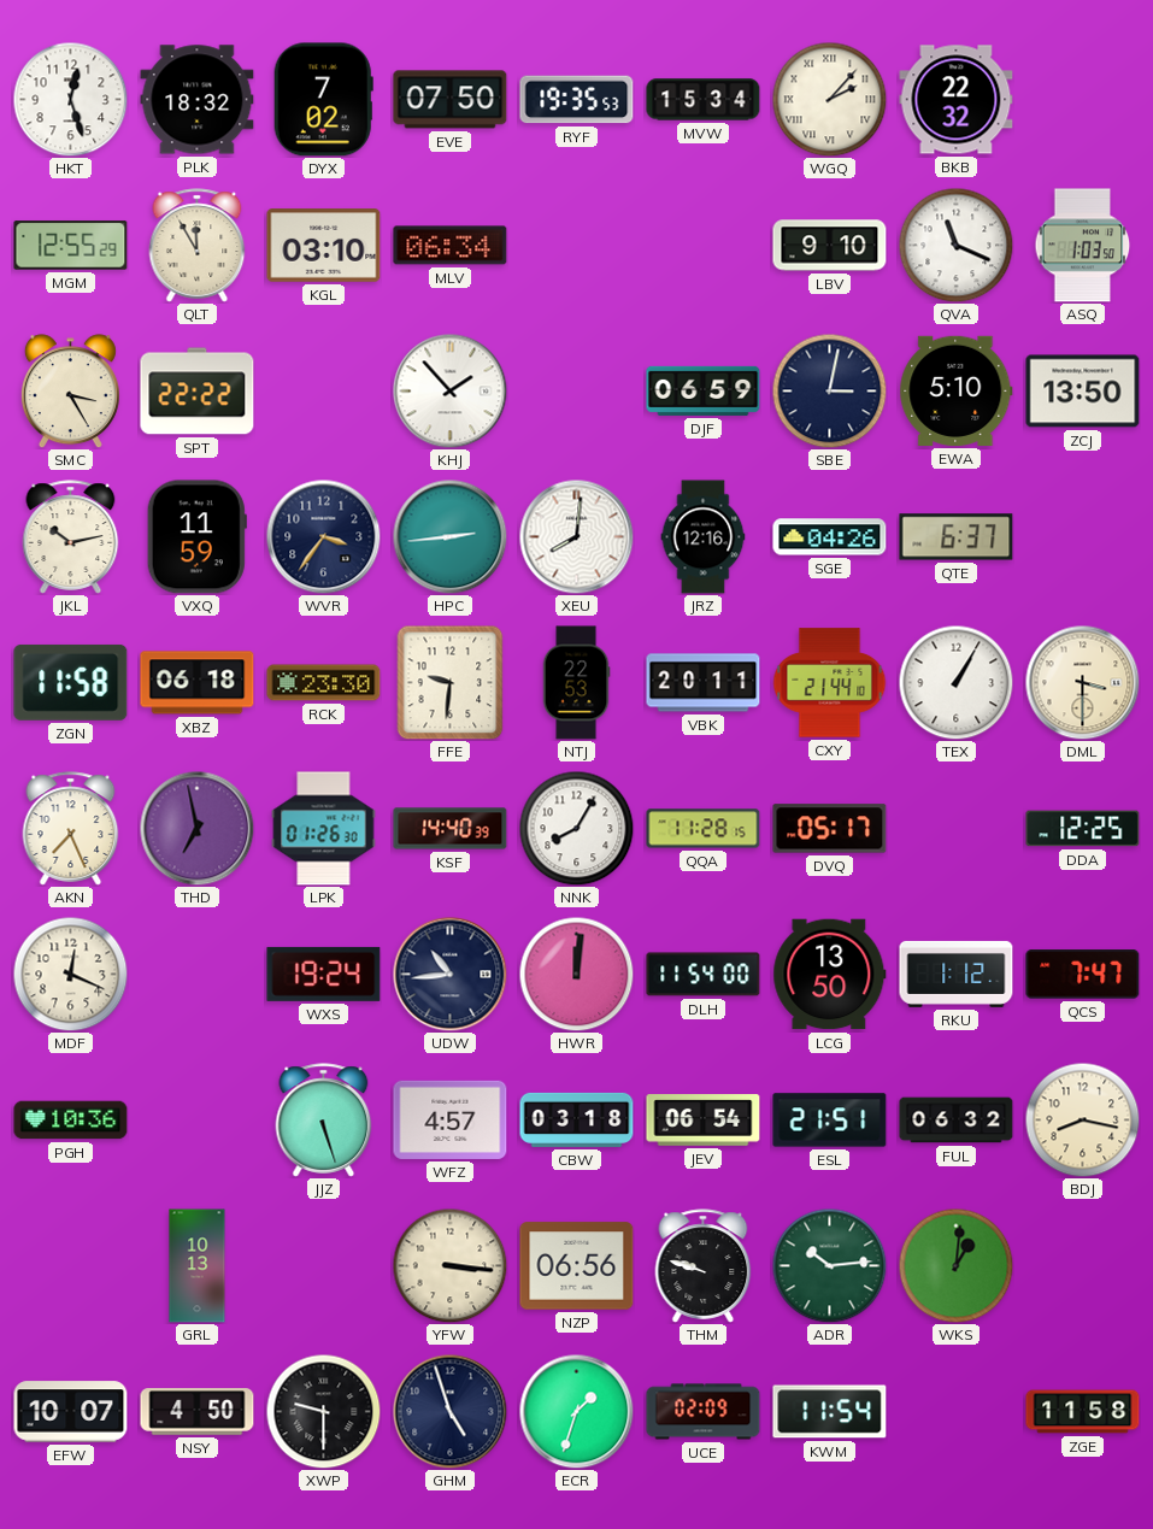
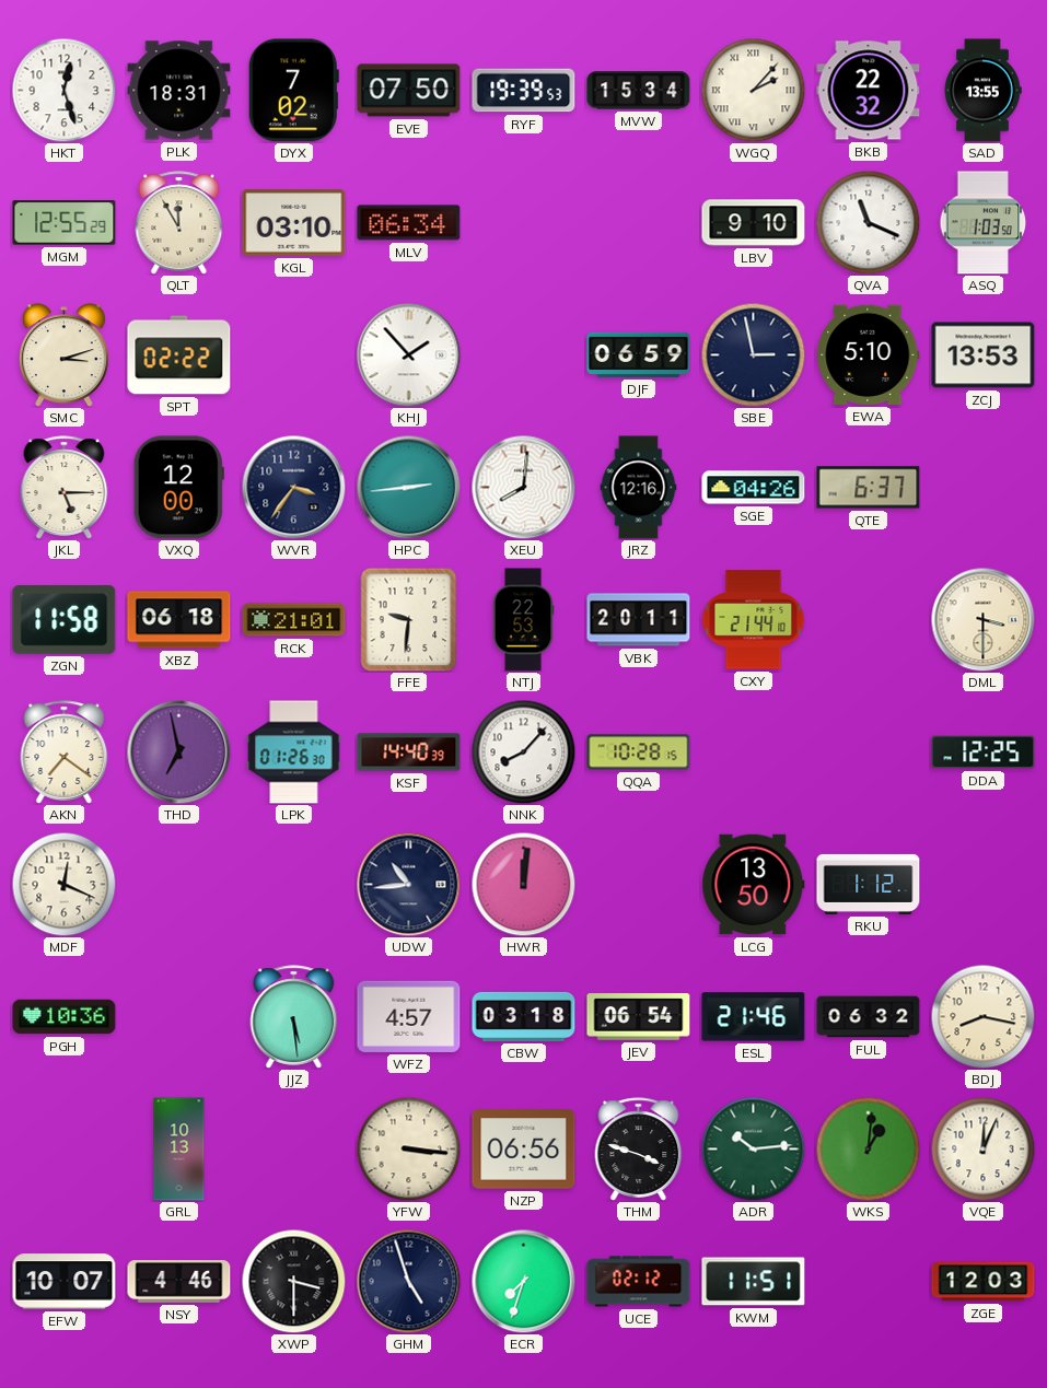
PLK: 18:32 -> 18:31
RYF: 19:35 -> 19:39
SAD: none -> 13:55
SMC: 3:25 -> 3:12
SPT: 22:22 -> 02:22
SBE: 3:02 -> 2:58
ZCJ: 13:50 -> 13:53
JKL: 10:13 -> 5:15
VXQ: 11:59 -> 12:00
RCK: 23:30 -> 21:01
TEX: 1:05 -> none
AKN: 7:26 -> 7:21
NNK: 8:05 -> 8:07
QQA: 11:28 -> 10:28
DVQ: 05:17 -> none
WXS: 19:24 -> none
DLH: 11:54 -> none
QCS: 7:47 -> none
JJZ: 5:27 -> 5:29
ESL: 21:51 -> 21:46
THM: 9:48 -> 3:48
VQE: none -> 12:04
NSY: 4:50 -> 4:46
XWP: 9:30 -> 3:30
ECR: 1:33 -> 7:33
UCE: 02:09 -> 02:12
KWM: 11:54 -> 11:51
ZGE: 11:58 -> 12:03
